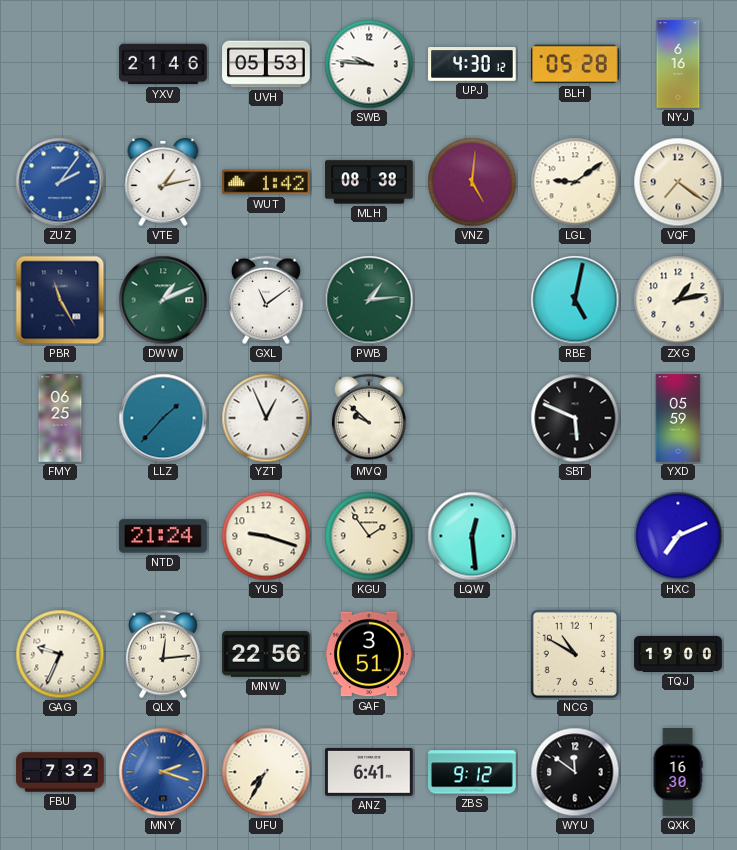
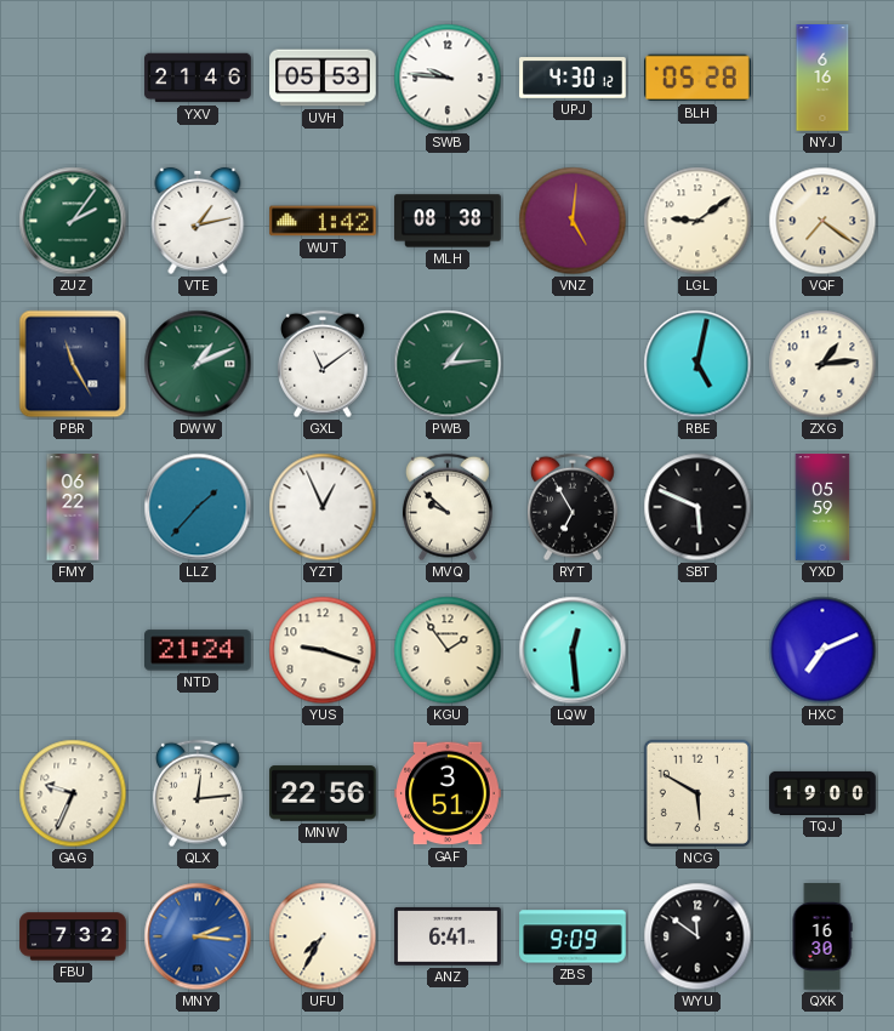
ZUZ dial: blue -> green
ZXG: 1:13 -> 1:14
FMY: 06:25 -> 06:22
RYT: none -> 6:55
NCG: 10:50 -> 5:50
MNY: 2:18 -> 2:16
ZBS: 9:12 -> 9:09
